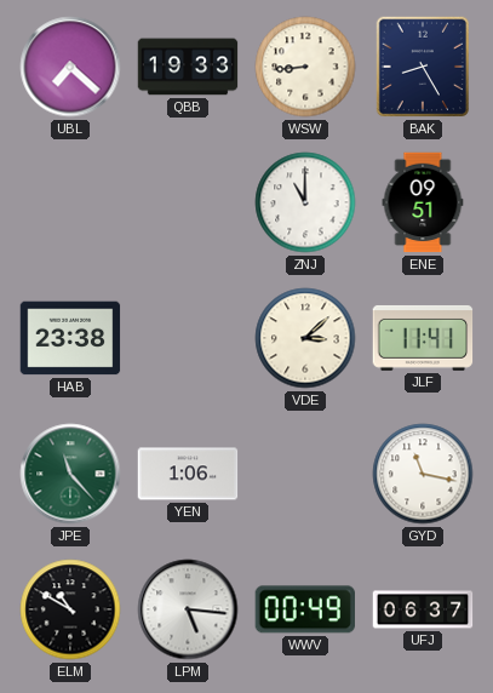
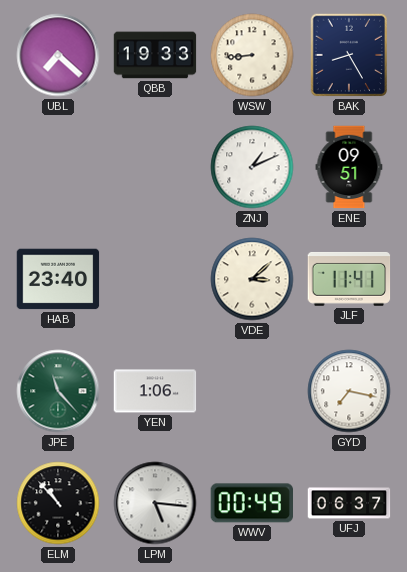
ZNJ: 11:00 -> 1:11
HAB: 23:38 -> 23:40
GYD: 11:17 -> 7:17
ELM: 10:50 -> 10:53
